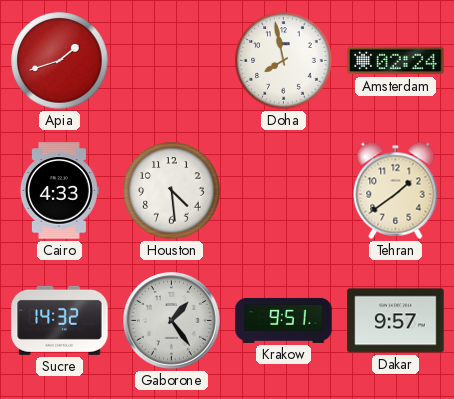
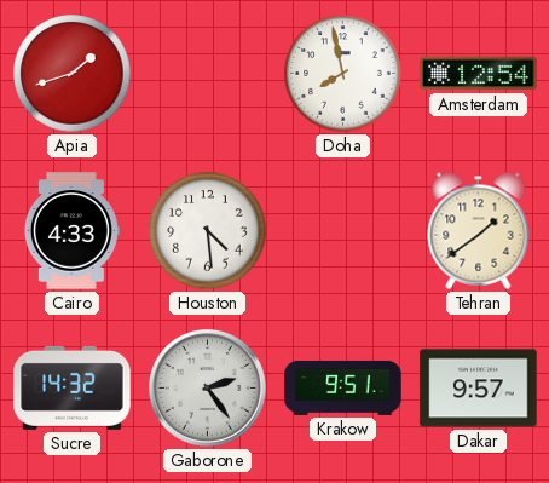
Amsterdam: 02:24 -> 12:54
Gaborone: 1:24 -> 2:24
